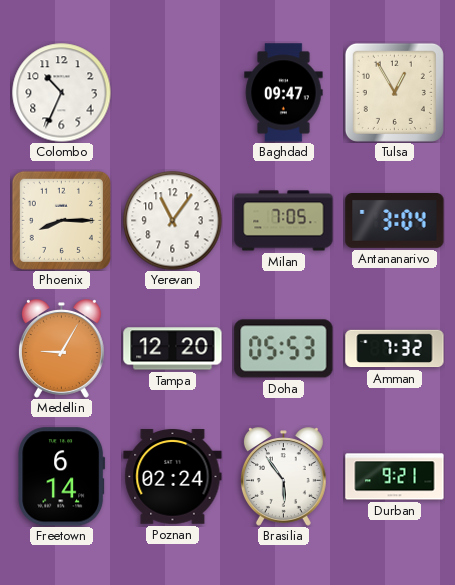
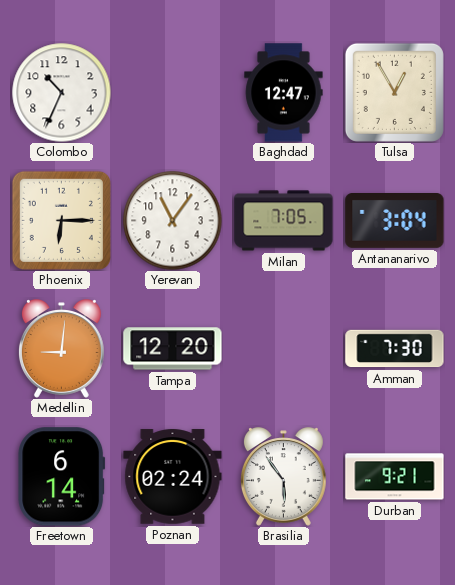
Baghdad: 09:47 -> 12:47
Phoenix: 8:15 -> 6:15
Medellin: 9:05 -> 9:01
Doha: 05:53 -> none
Amman: 7:32 -> 7:30
